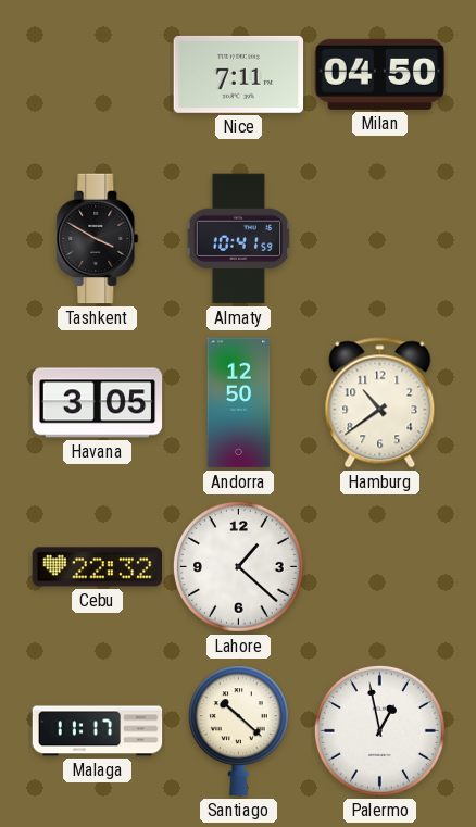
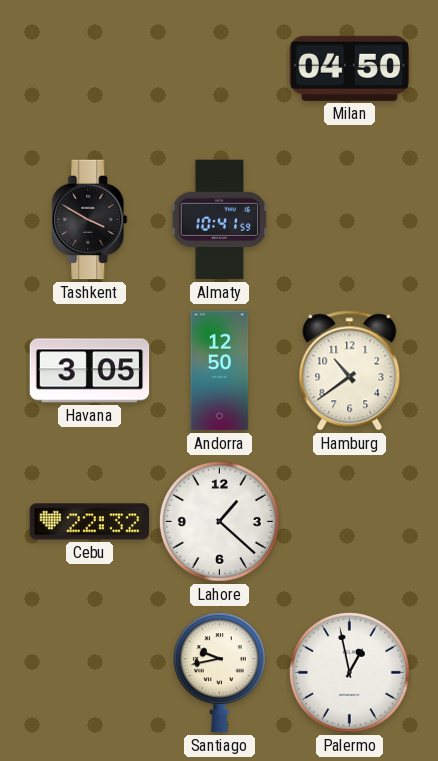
Nice: 7:11 -> none
Malaga: 11:17 -> none
Santiago: 10:22 -> 9:43
